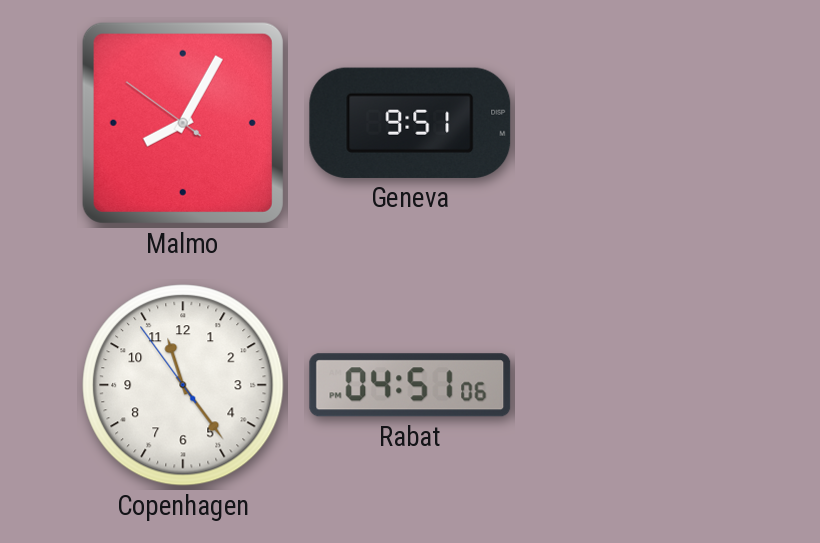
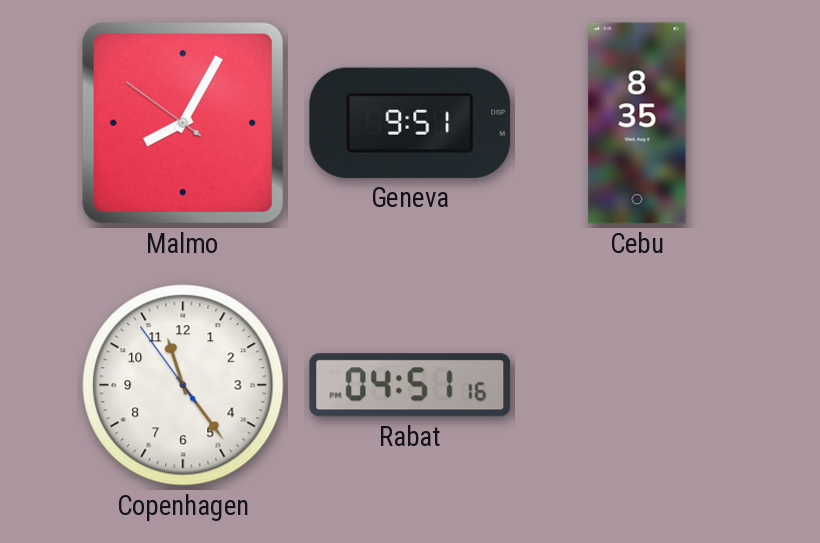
Cebu: none -> 8:35
Rabat: 04:51:06 -> 04:51:16
